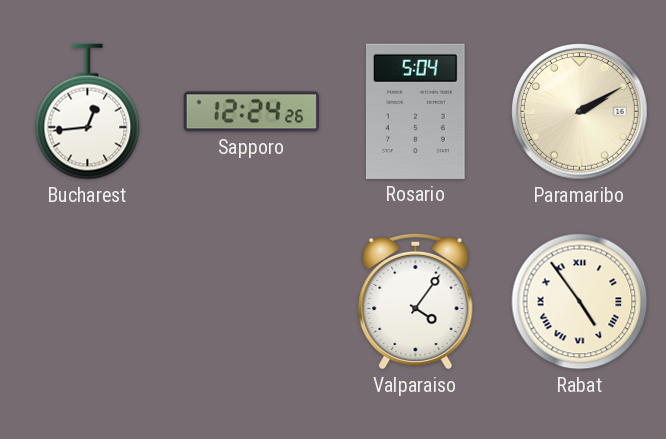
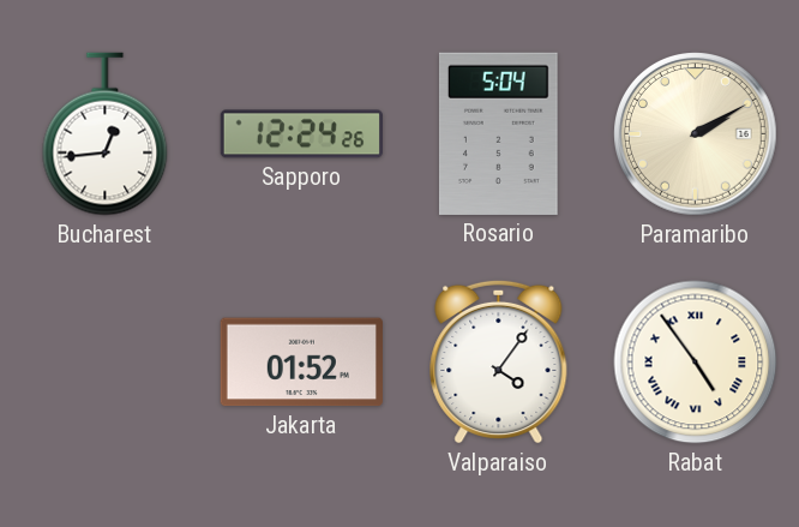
Jakarta: none -> 01:52
